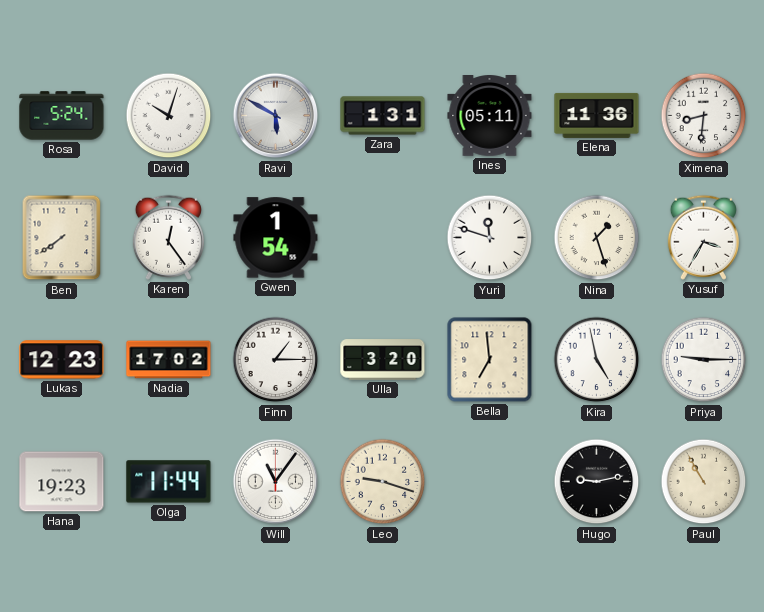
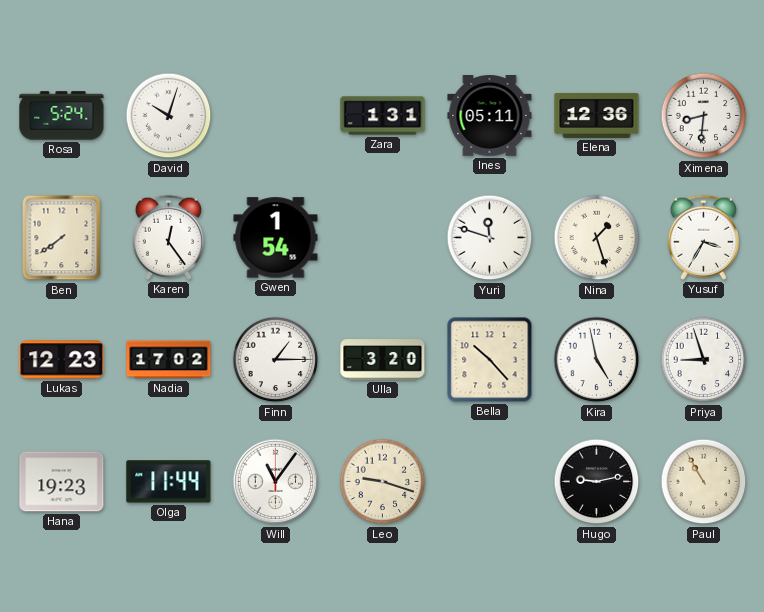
Ravi: 5:50 -> none
Elena: 11:36 -> 12:36
Bella: 6:59 -> 10:23
Priya: 9:15 -> 8:57
